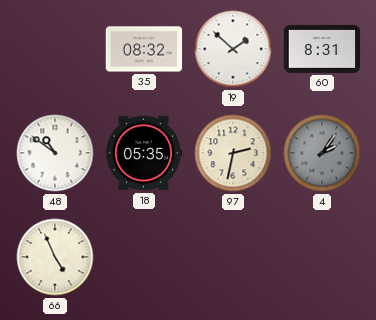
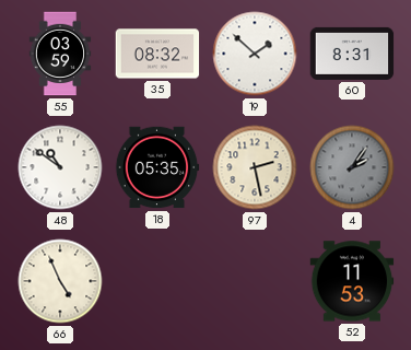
55: none -> 03:59
97: 2:32 -> 2:28
52: none -> 11:53
